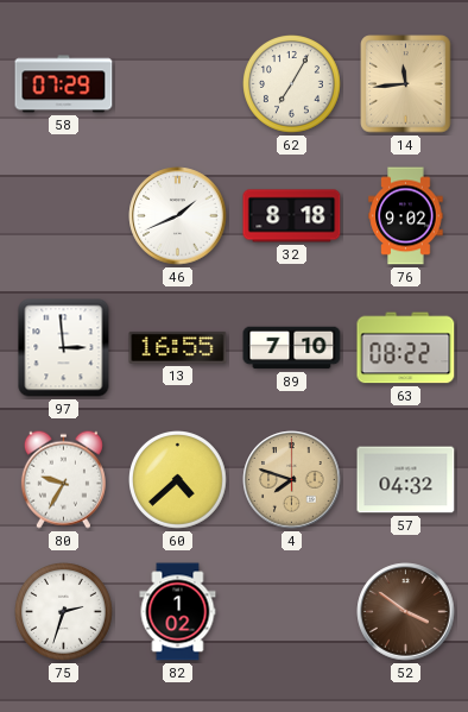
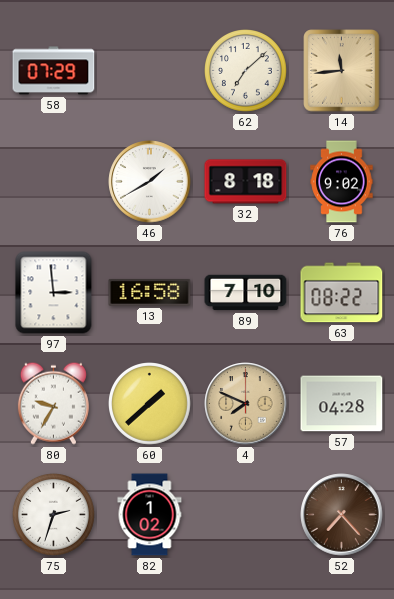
62: 7:05 -> 7:08
46: 1:41 -> 1:40
13: 16:55 -> 16:58
60: 4:38 -> 1:38
4: 7:48 -> 7:49
57: 04:32 -> 04:28
52: 3:51 -> 7:23
